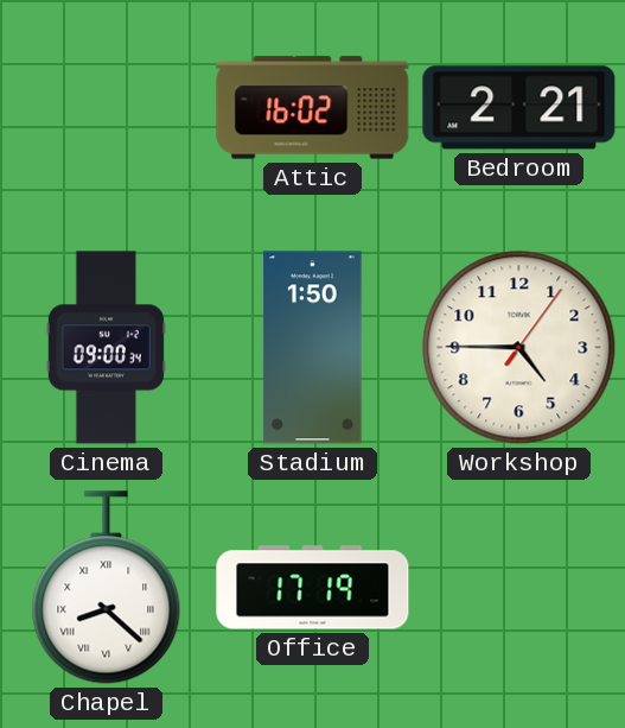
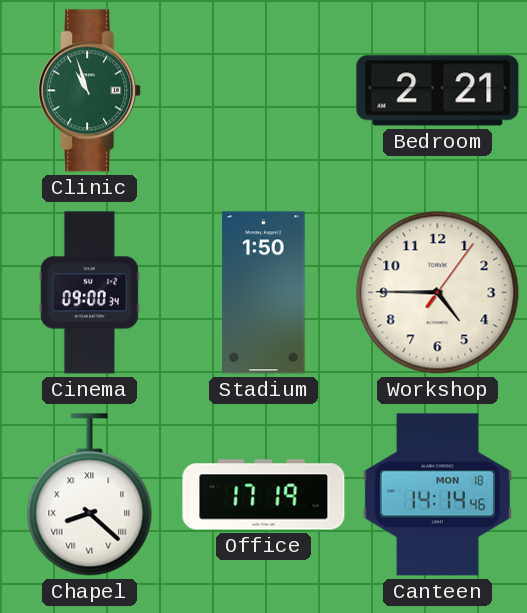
Clinic: none -> 10:57
Attic: 16:02 -> none
Canteen: none -> 14:14
